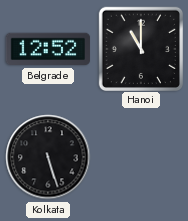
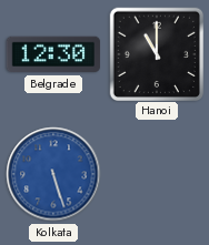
Belgrade: 12:52 -> 12:30
Kolkata dial: black -> blue
